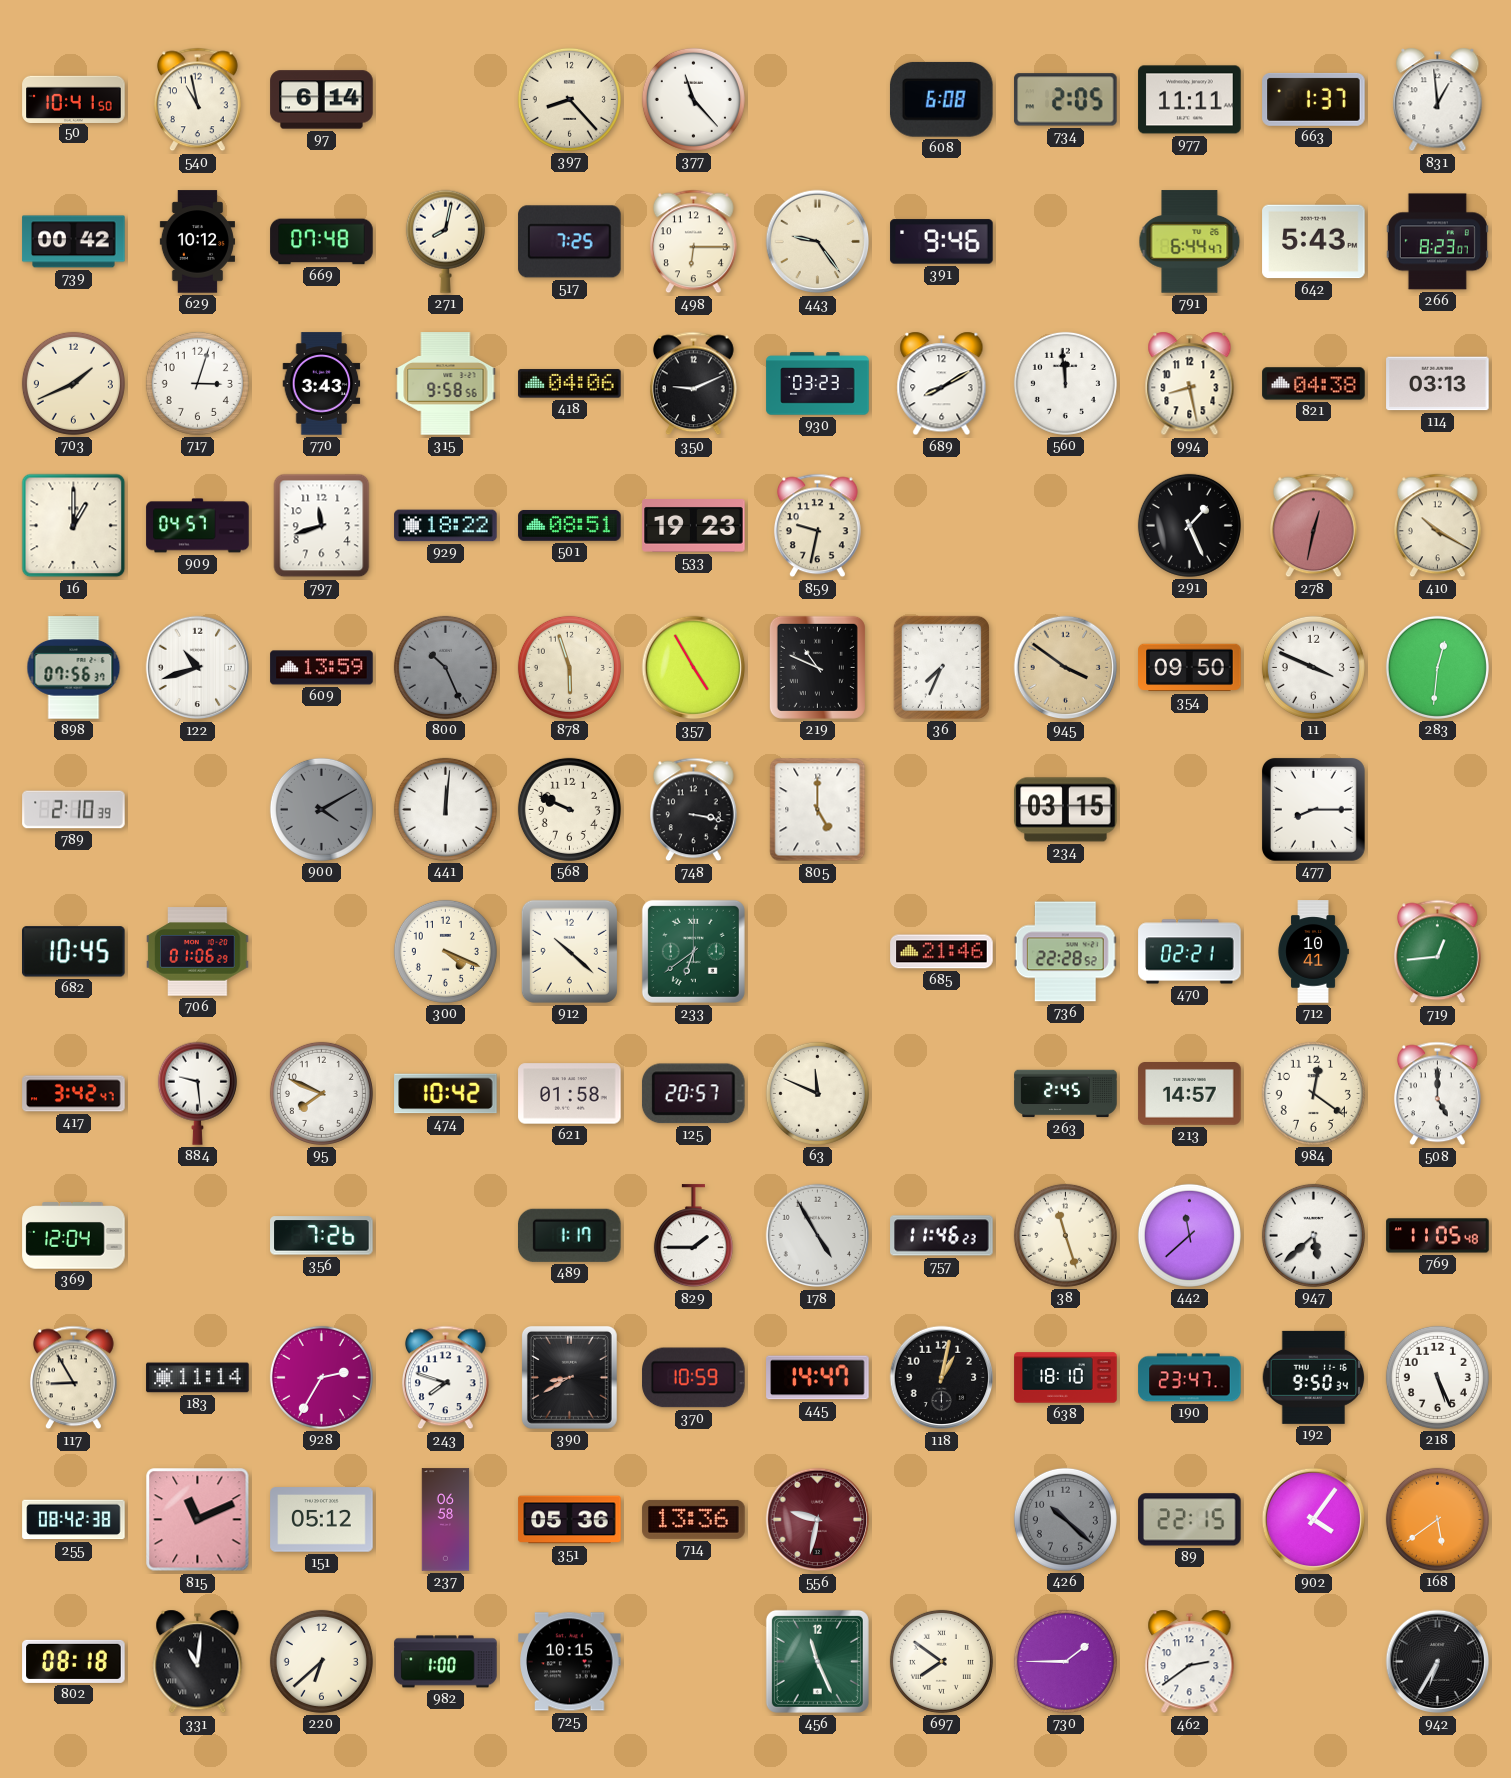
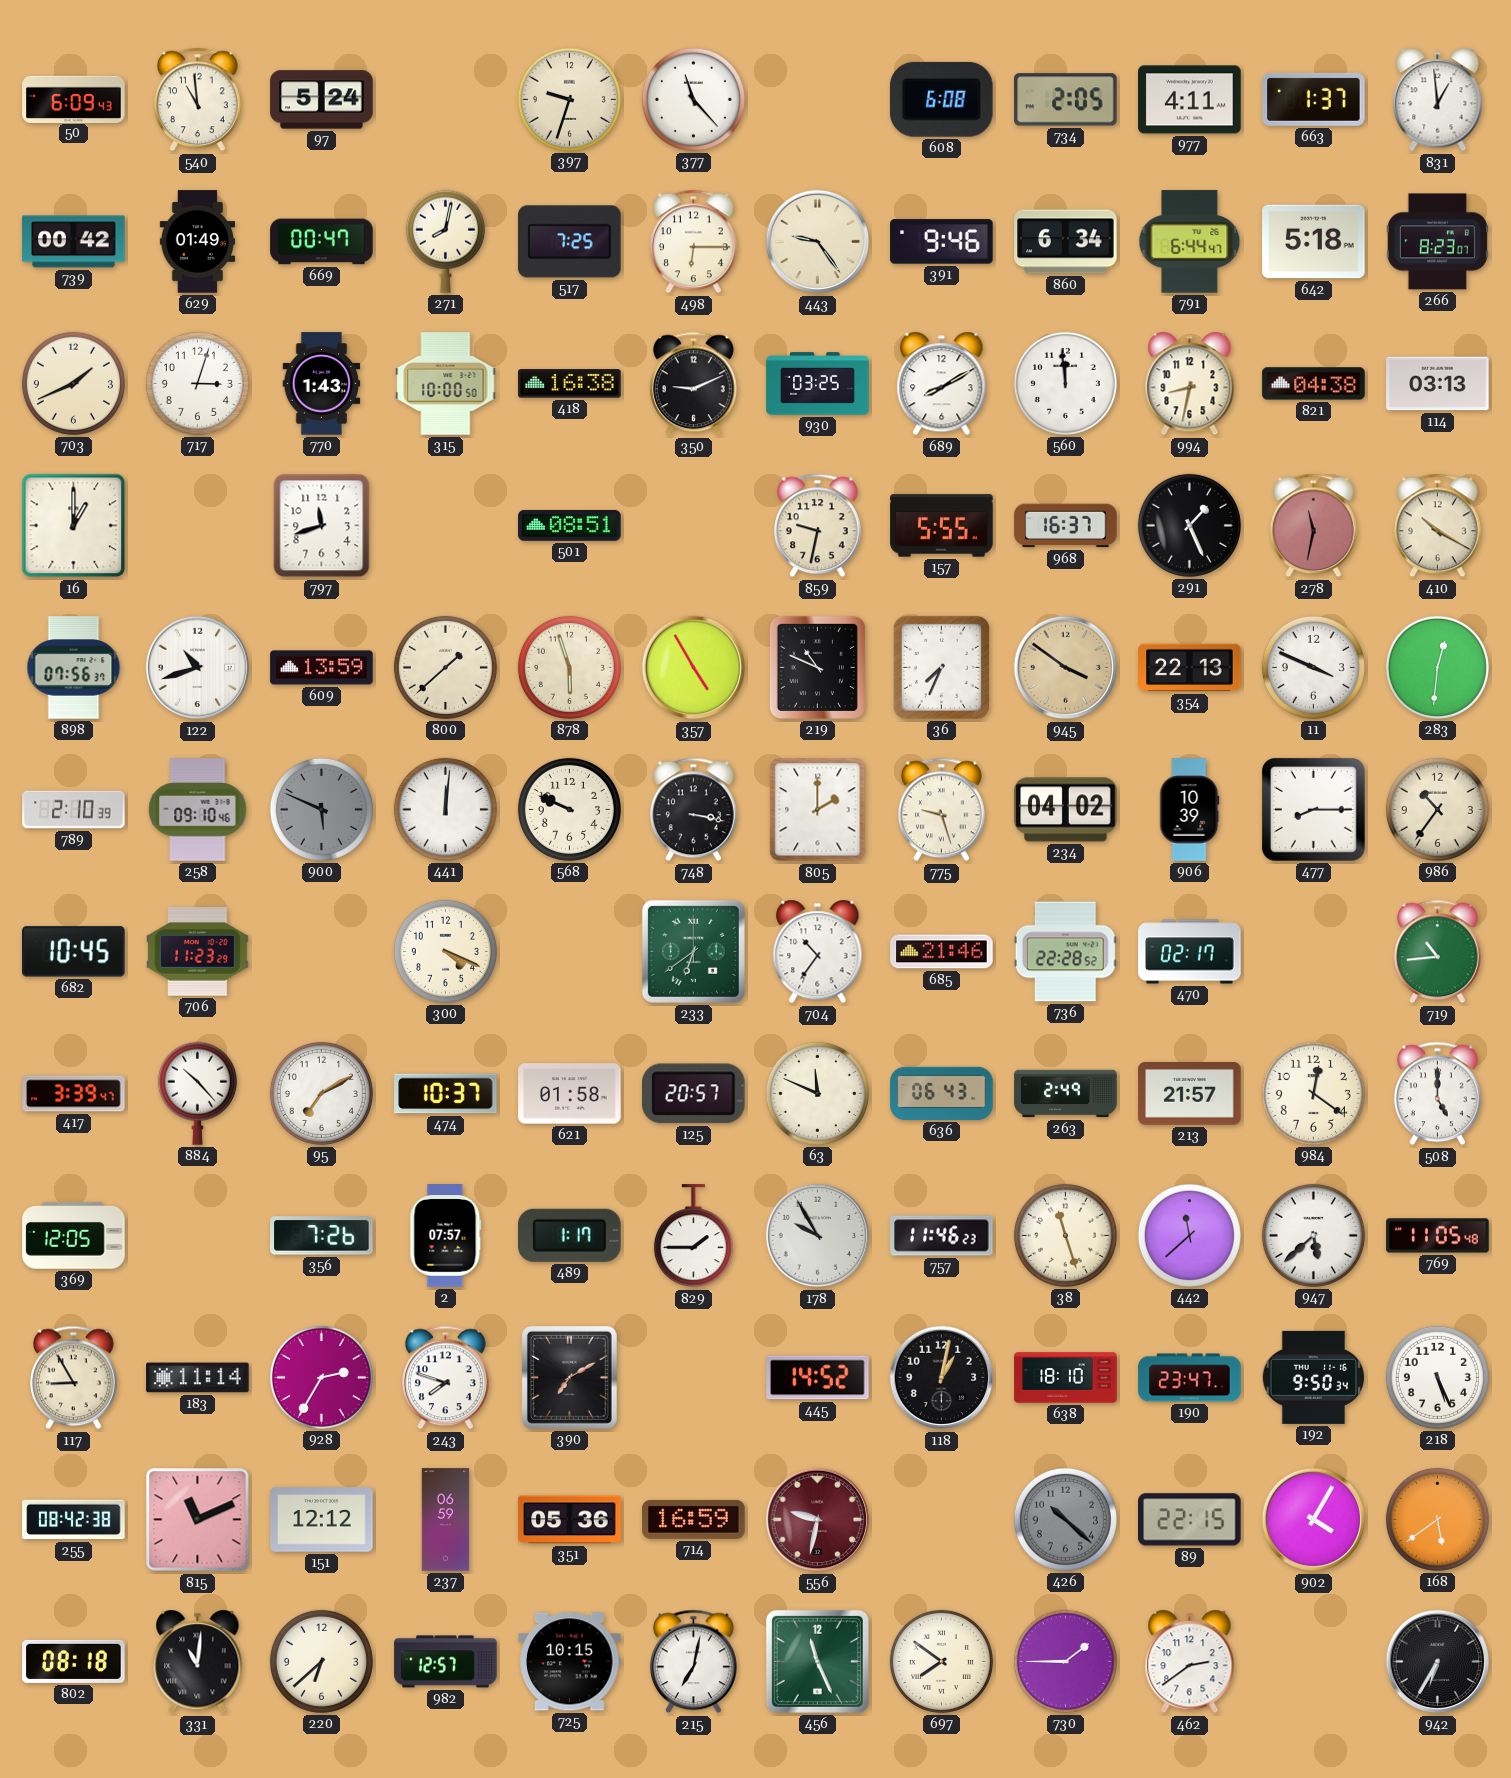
50: 10:41 -> 6:09
540: 10:58 -> 10:59
97: 6:14 -> 5:24
397: 8:23 -> 9:33
977: 11:11 -> 4:11
629: 10:12 -> 01:49
669: 07:48 -> 00:47
860: none -> 6:34
642: 5:43 -> 5:18
770: 3:43 -> 1:43
315: 9:58 -> 10:00
418: 04:06 -> 16:38
930: 03:23 -> 03:25
994: 8:28 -> 8:32
909: 04:57 -> none
929: 18:22 -> none
533: 19:23 -> none
157: none -> 5:55
968: none -> 16:37
278: 12:32 -> 11:32
800: 10:26 -> 1:38
800 dial: grey -> cream
354: 09:50 -> 22:13
258: none -> 09:10
900: 4:10 -> 5:49
805: 5:00 -> 2:00
775: none -> 9:27
234: 03:15 -> 04:02
906: none -> 10:39
986: none -> 10:36
706: 01:06 -> 11:23
912: 10:22 -> none
704: none -> 10:36
470: 02:21 -> 02:17
712: 10:41 -> none
719: 12:44 -> 10:44
417: 3:42 -> 3:39
884: 9:29 -> 10:23
95: 7:49 -> 7:10
474: 10:42 -> 10:37
636: none -> 06:43
263: 2:45 -> 2:49
213: 14:57 -> 21:57
369: 12:04 -> 12:05
2: none -> 07:57
178: 4:55 -> 9:55
390: 8:40 -> 7:10
370: 10:59 -> none
445: 14:47 -> 14:52
151: 05:12 -> 12:12
237: 06:58 -> 06:59
714: 13:36 -> 16:59
902: 4:06 -> 4:05
982: 1:00 -> 12:57
215: none -> 7:02
